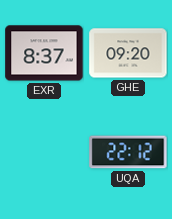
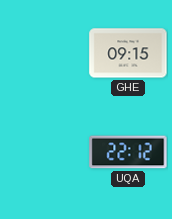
EXR: 8:37 -> none
GHE: 09:20 -> 09:15
